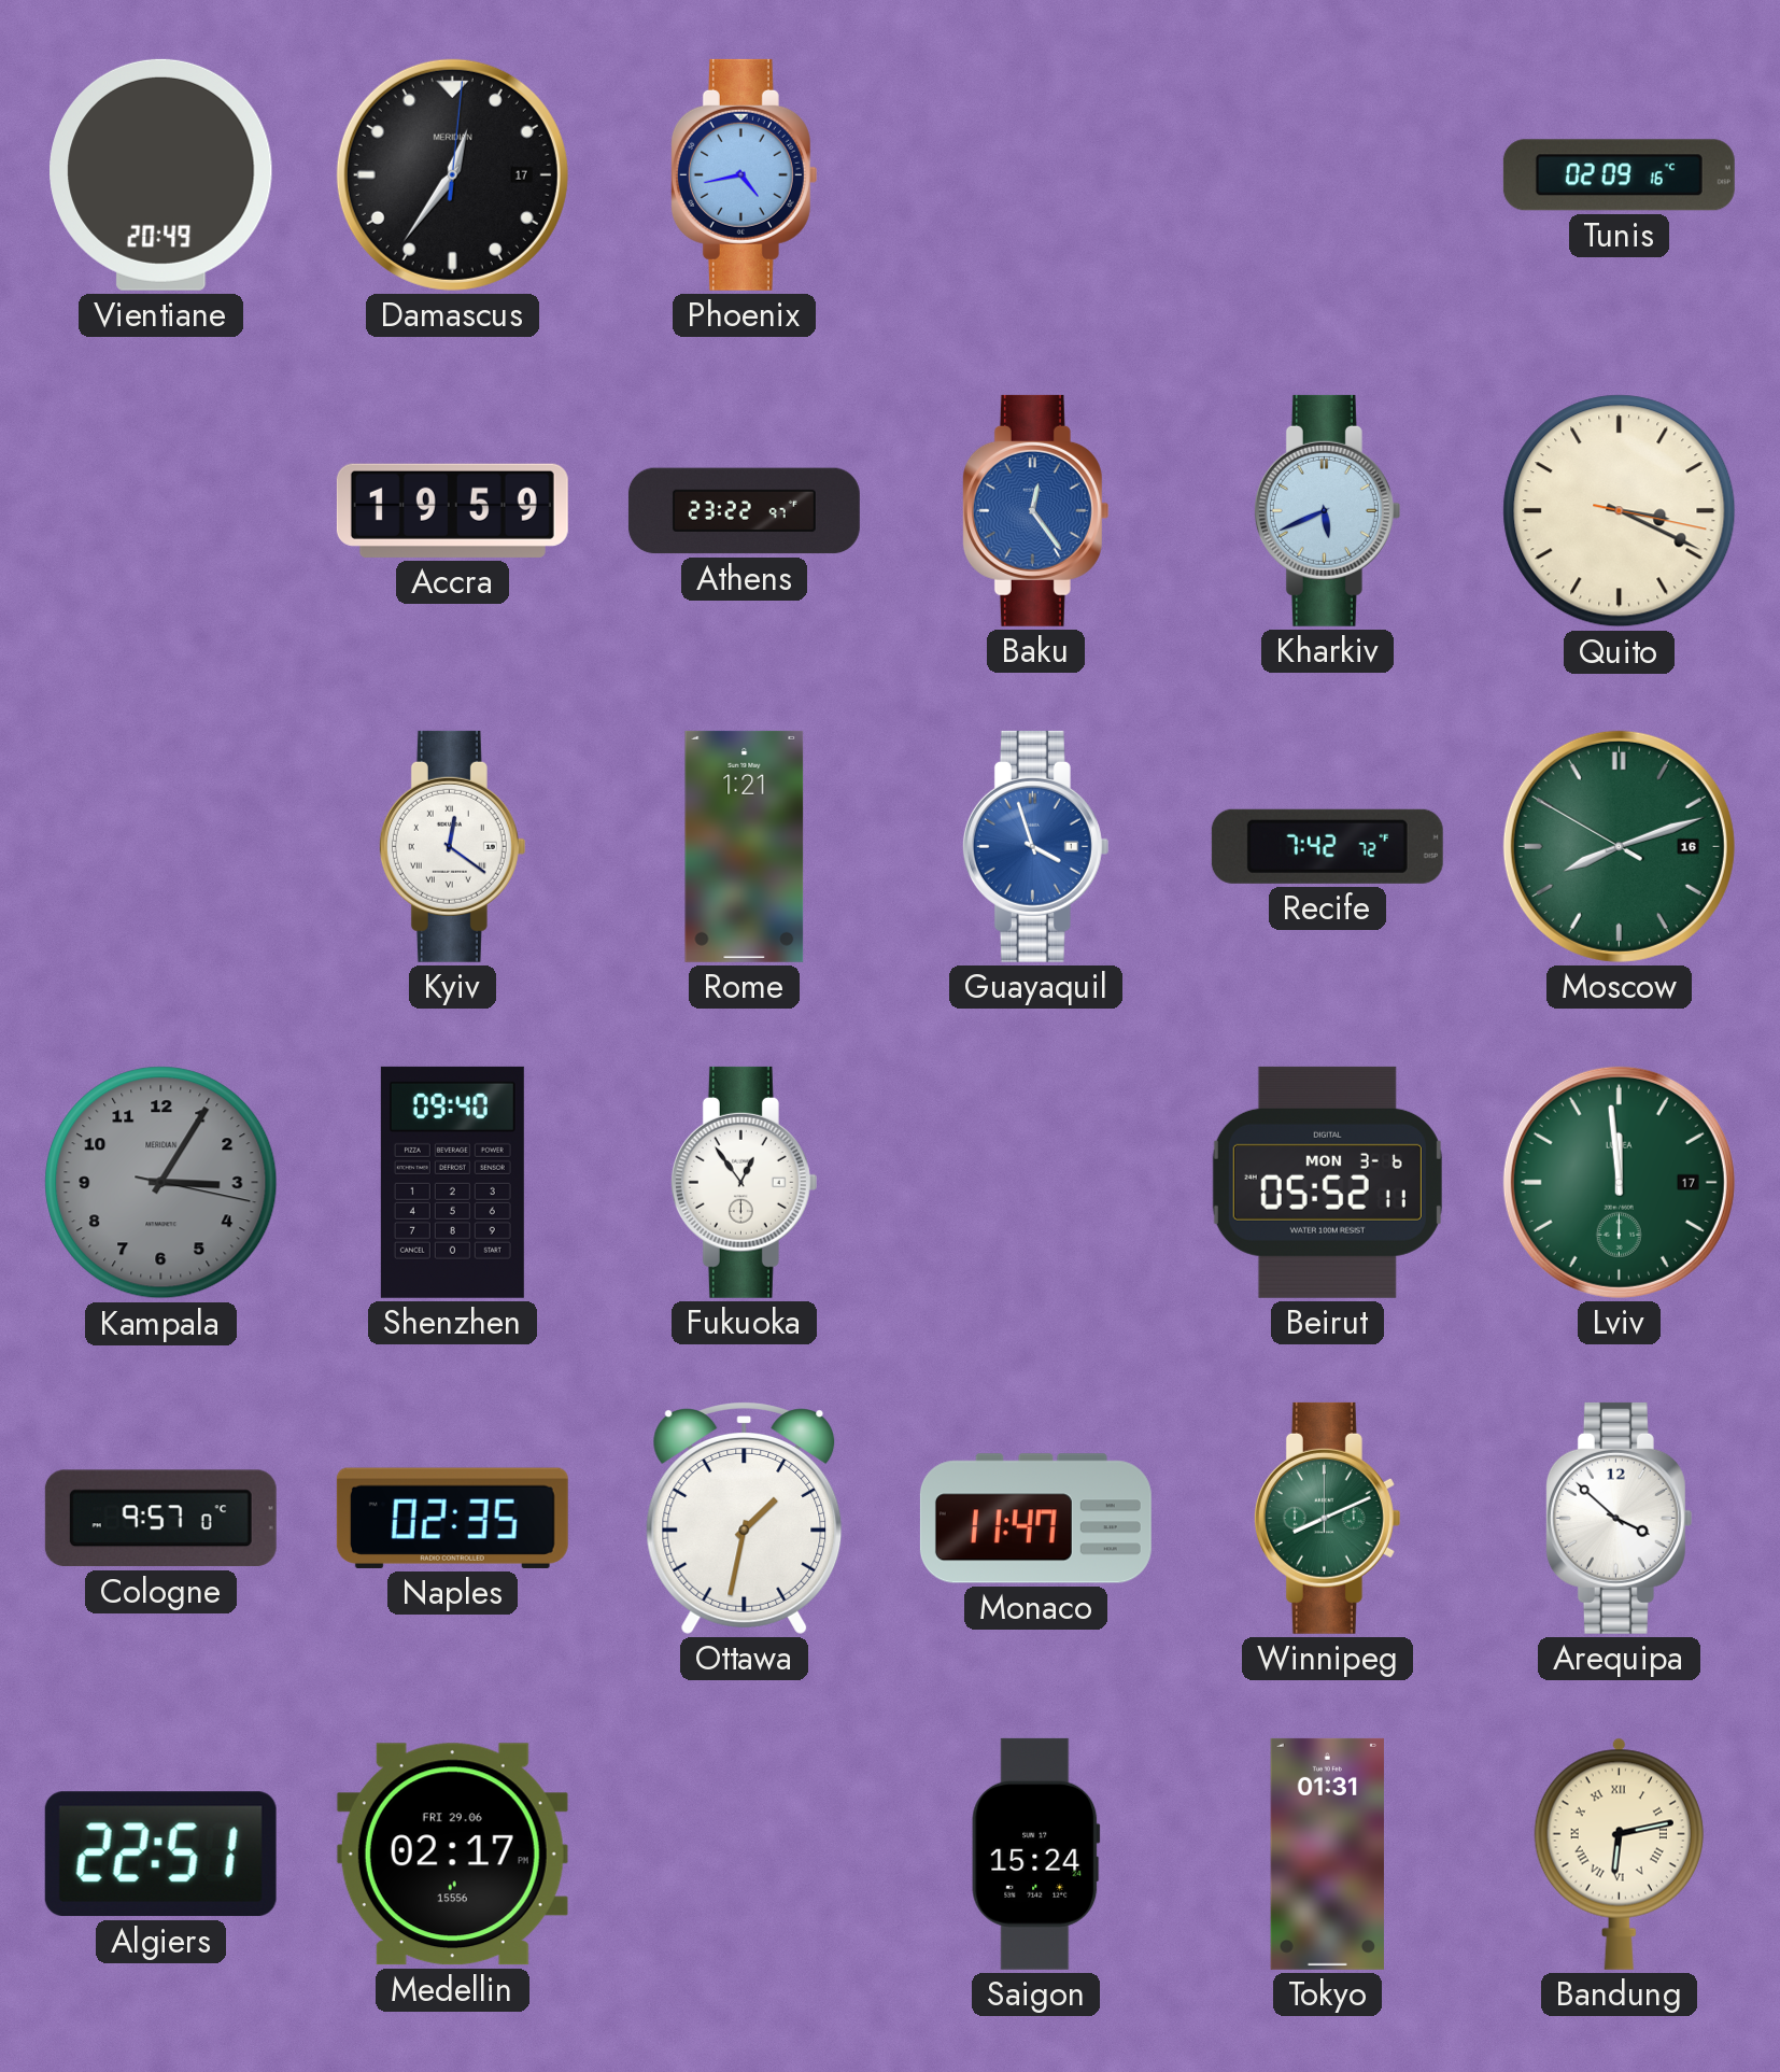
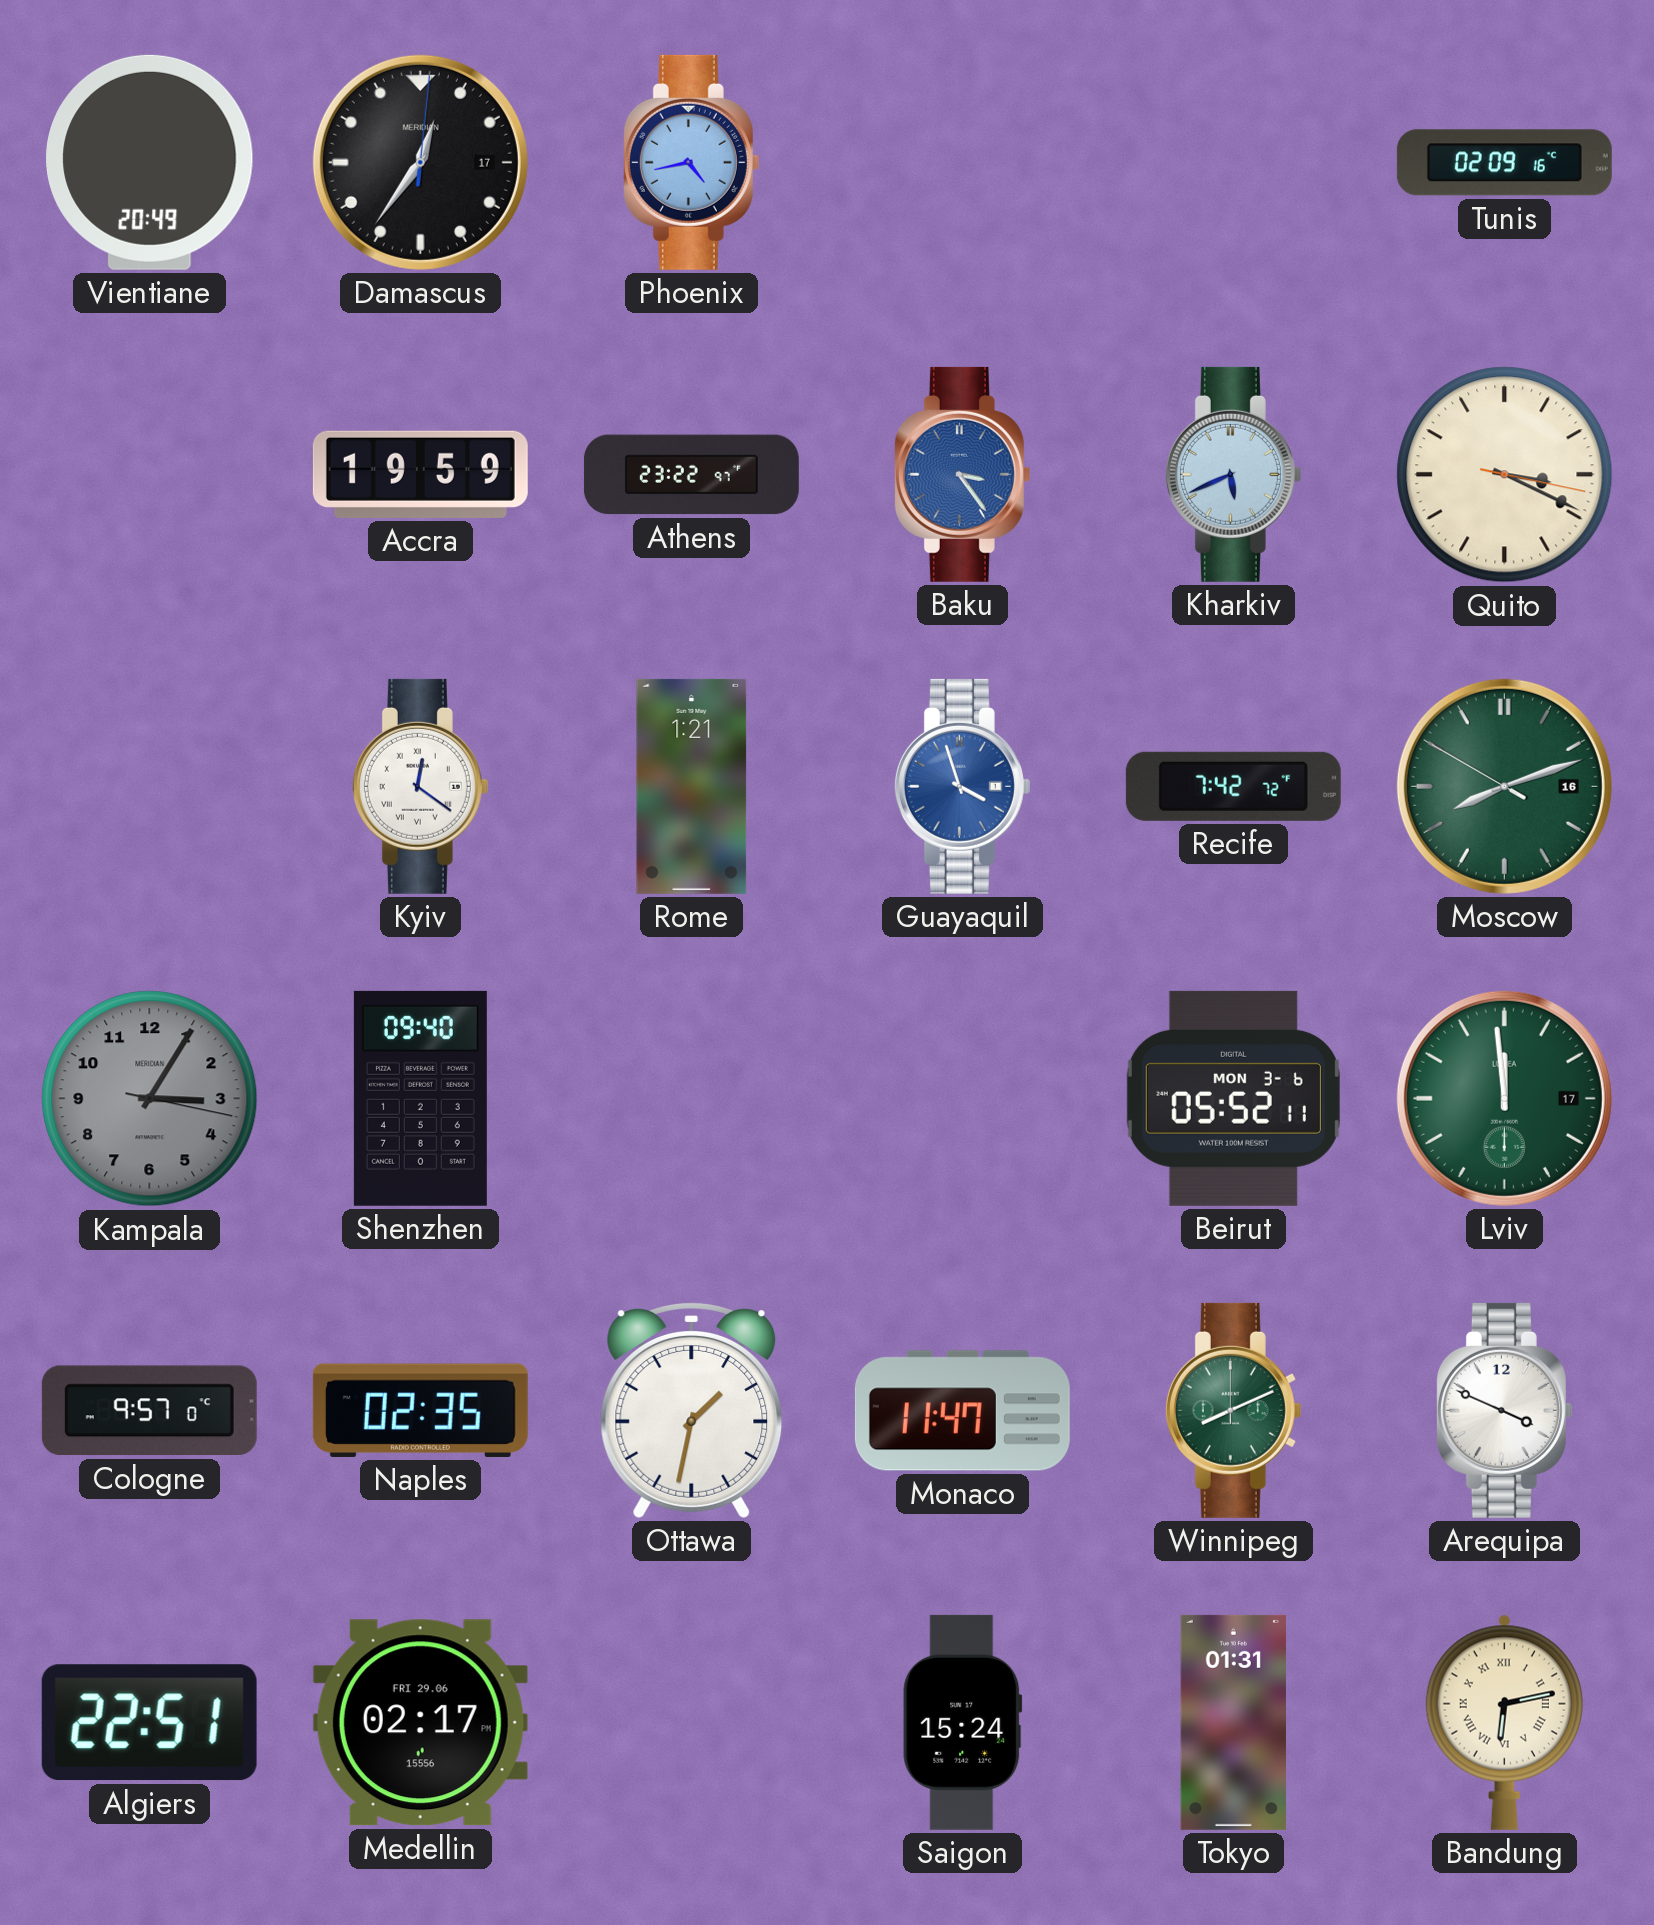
Baku: 12:24 -> 3:24
Fukuoka: 12:54 -> none
Arequipa: 3:52 -> 3:49
